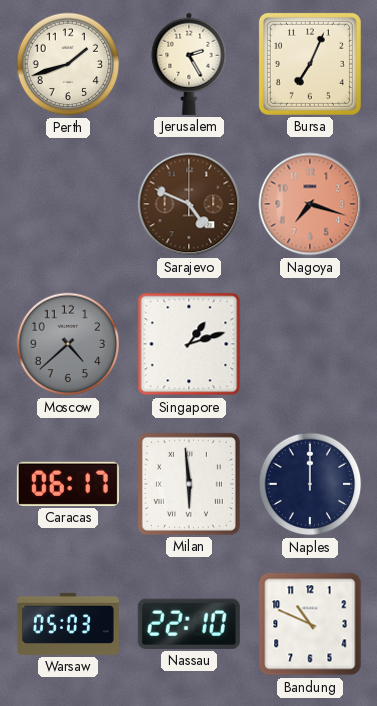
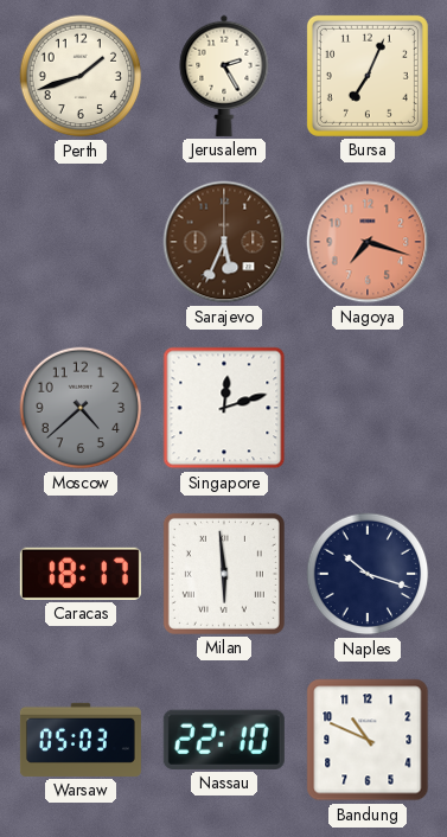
Sarajevo: 4:49 -> 5:34
Singapore: 1:12 -> 12:12
Caracas: 06:17 -> 18:17
Naples: 12:00 -> 10:18
